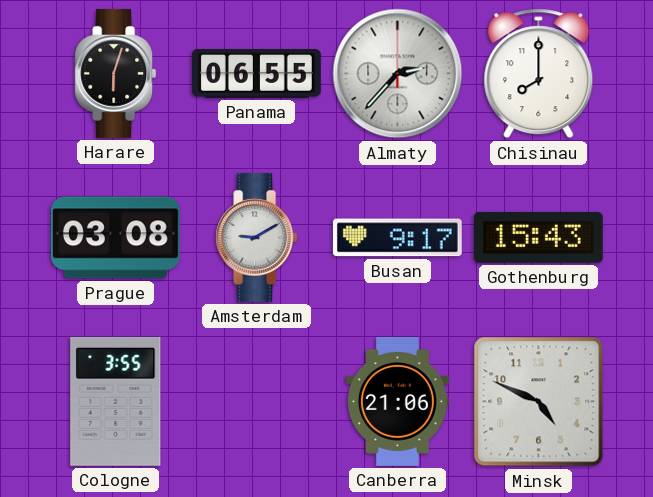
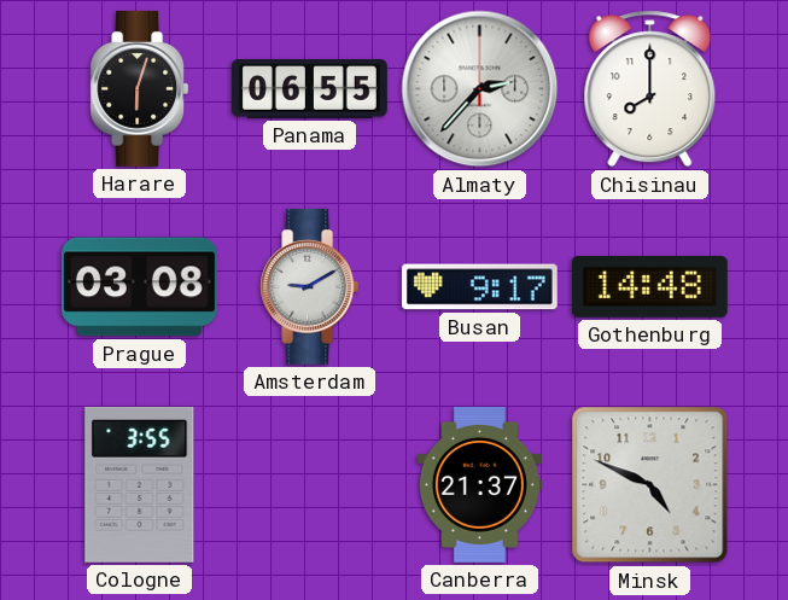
Gothenburg: 15:43 -> 14:48
Canberra: 21:06 -> 21:37
